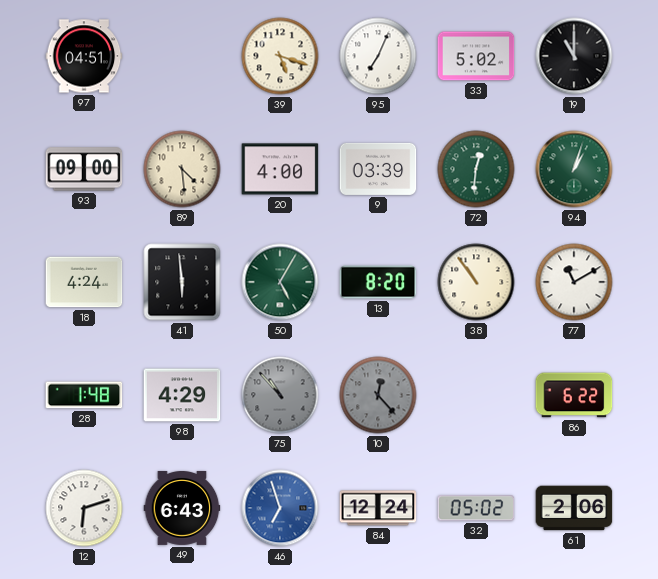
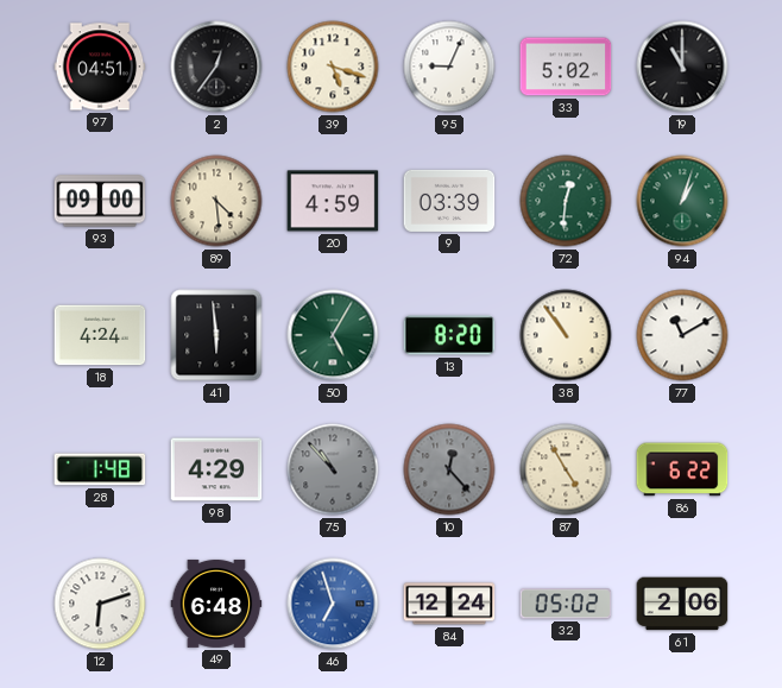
2: none -> 12:36
95: 7:04 -> 9:04
20: 4:00 -> 4:59
87: none -> 4:55
49: 6:43 -> 6:48
